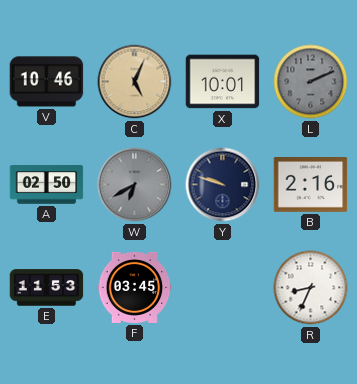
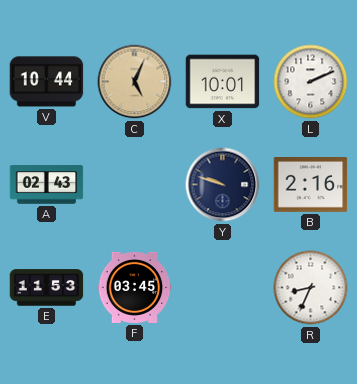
V: 10:46 -> 10:44
L dial: grey -> white
A: 02:50 -> 02:43
W: 6:40 -> none
